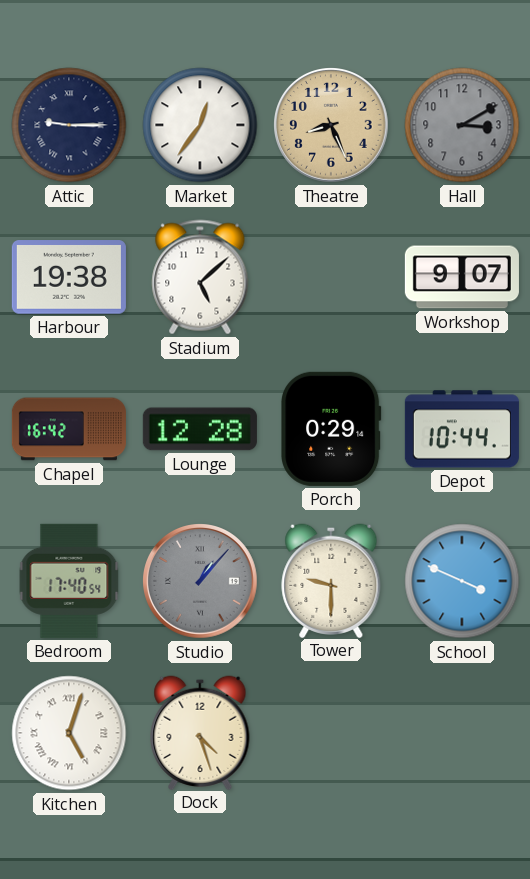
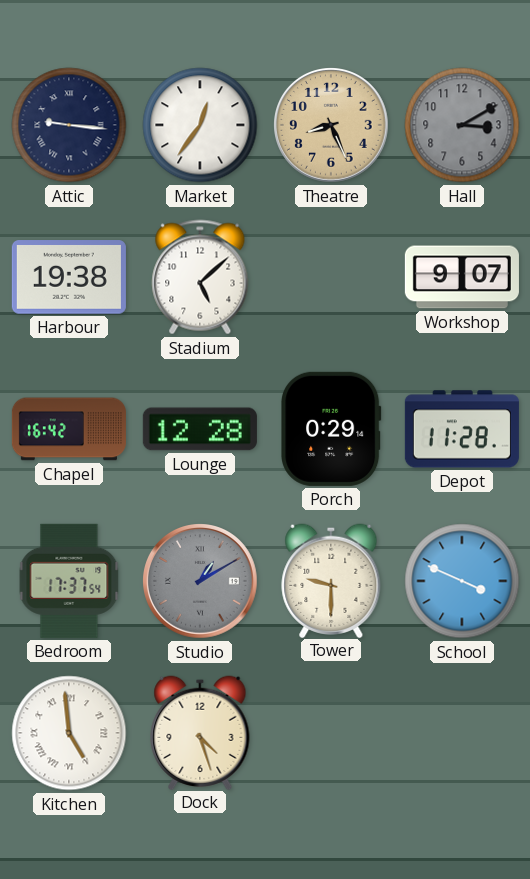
Attic: 9:15 -> 9:16
Depot: 10:44 -> 11:28
Bedroom: 17:40 -> 17:37
Studio: 1:07 -> 1:10
Kitchen: 5:03 -> 4:59
